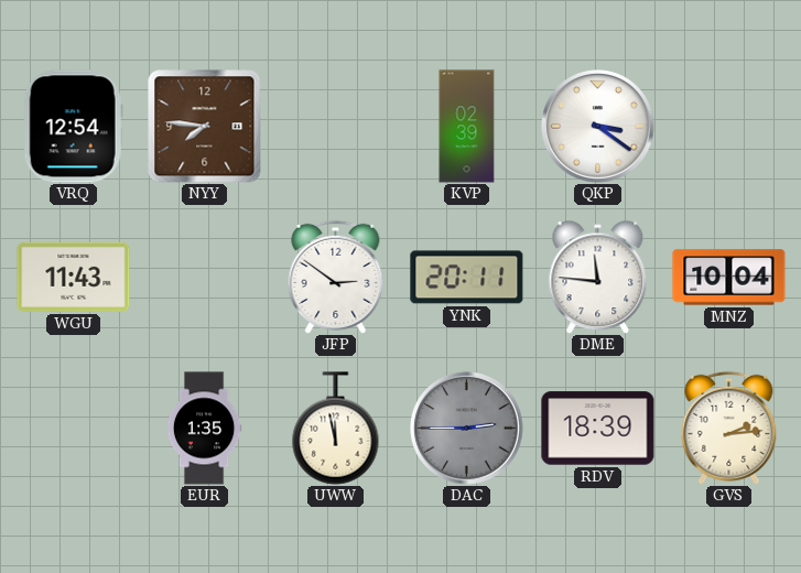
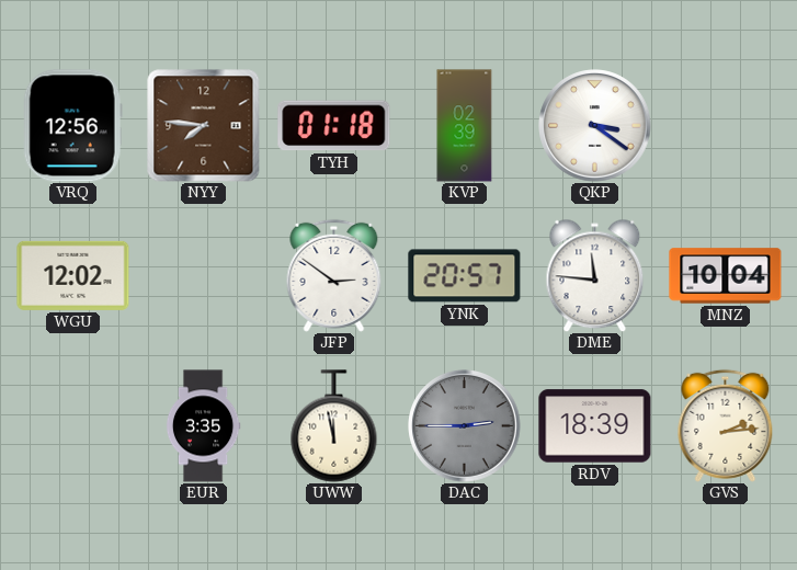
VRQ: 12:54 -> 12:56
TYH: none -> 01:18
WGU: 11:43 -> 12:02
YNK: 20:11 -> 20:57
EUR: 1:35 -> 3:35
